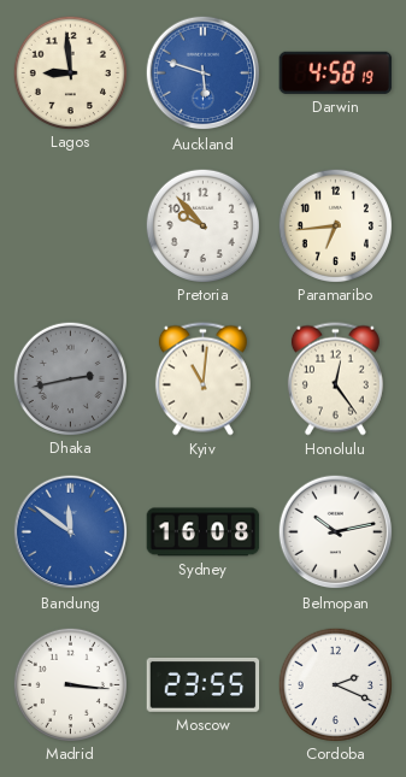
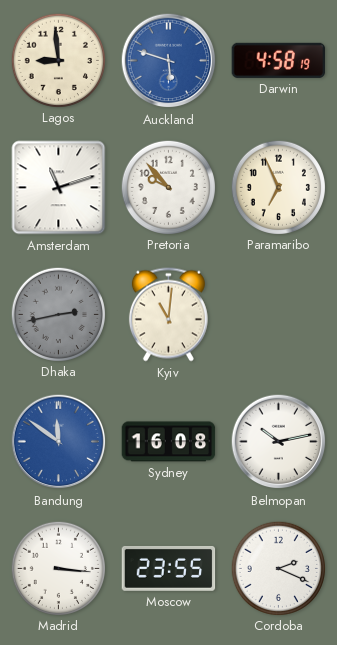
Amsterdam: none -> 11:12
Paramaribo: 6:44 -> 6:56
Honolulu: 12:24 -> none
